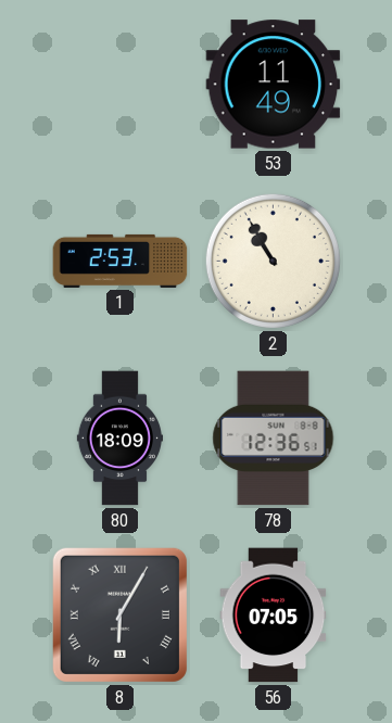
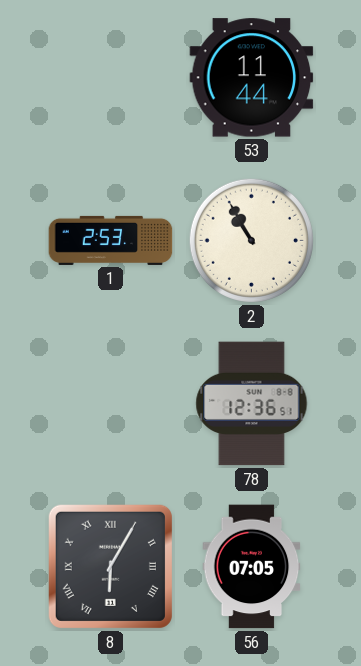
53: 11:49 -> 11:44
80: 18:09 -> none
